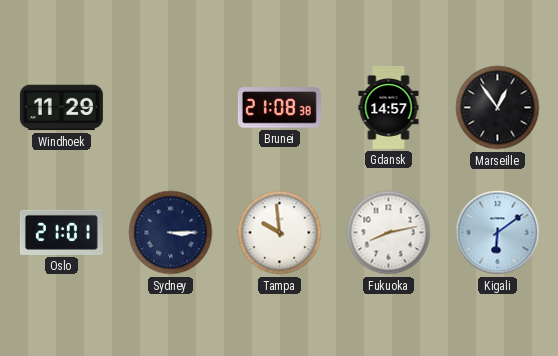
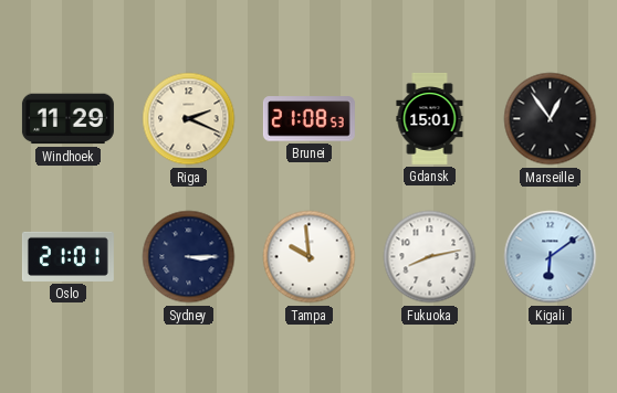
Riga: none -> 2:19
Brunei: 21:08:38 -> 21:08:53
Gdansk: 14:57 -> 15:01
